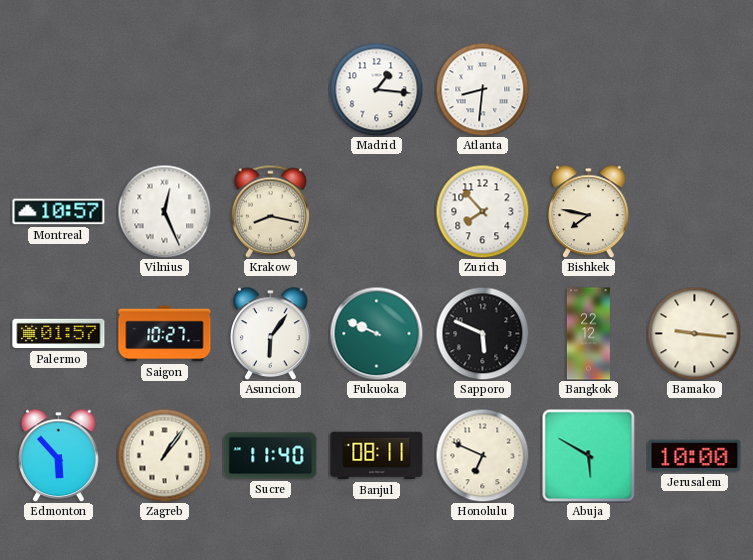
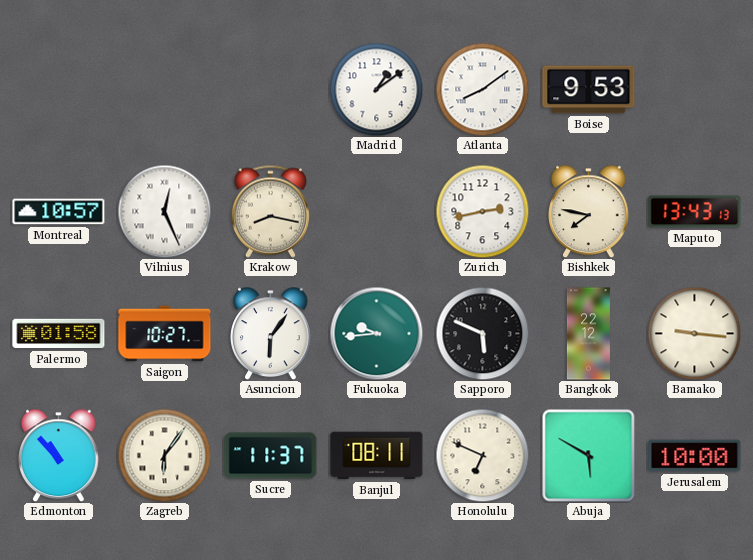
Madrid: 1:16 -> 1:09
Atlanta: 8:31 -> 8:09
Boise: none -> 9:53
Zurich: 7:53 -> 2:43
Maputo: none -> 13:43
Palermo: 01:57 -> 01:58
Fukuoka: 9:49 -> 9:44
Edmonton: 5:53 -> 10:53
Zagreb: 1:06 -> 6:06
Sucre: 11:40 -> 11:37
